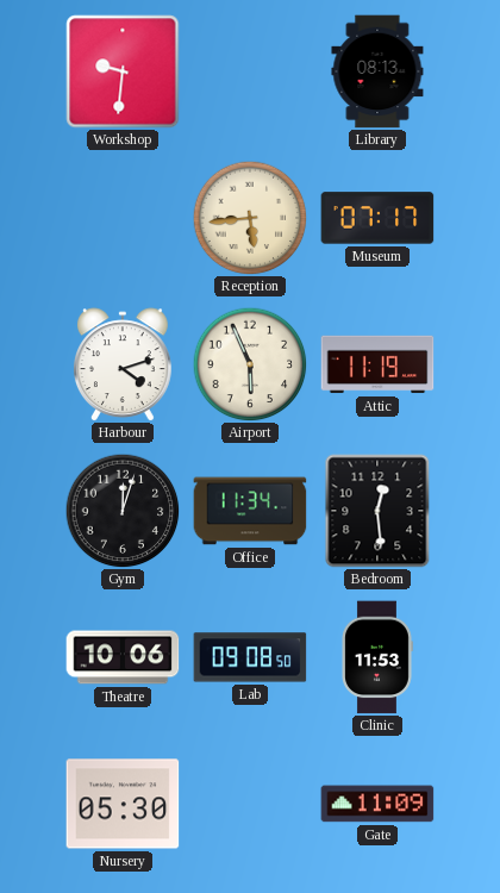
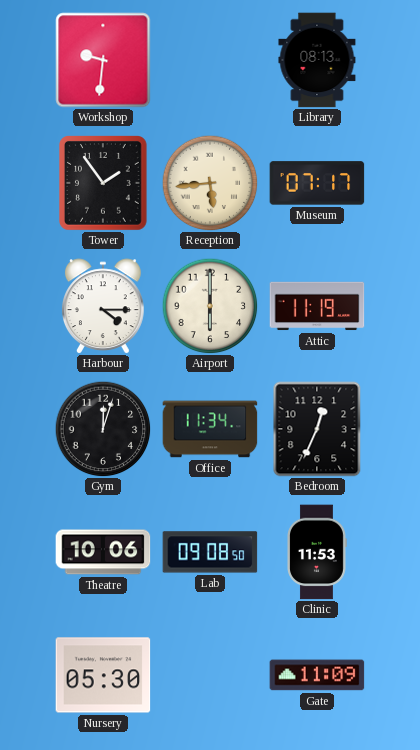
Tower: none -> 1:54
Harbour: 4:12 -> 4:15
Airport: 5:56 -> 6:00
Bedroom: 12:29 -> 12:34
